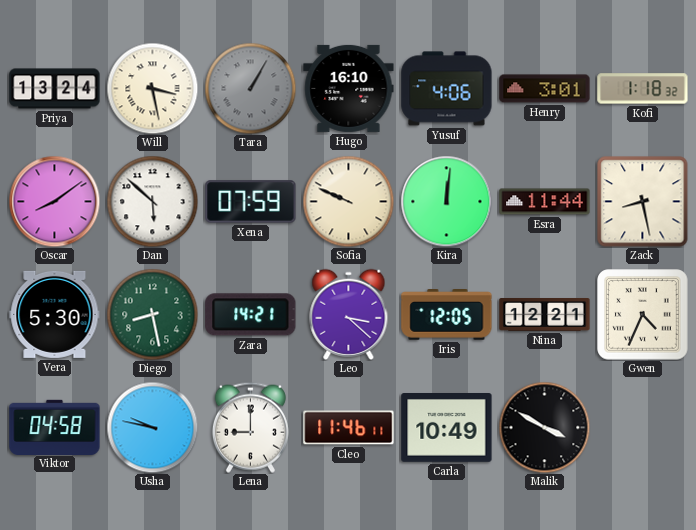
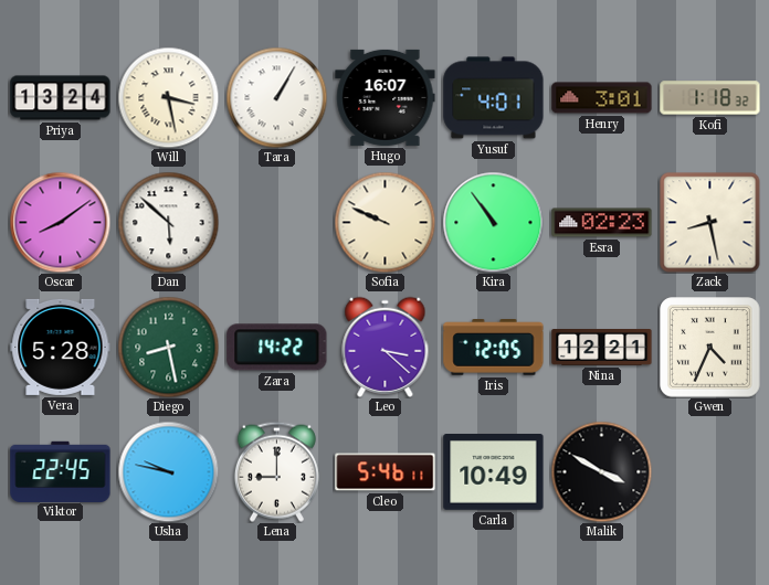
Tara dial: grey -> white
Hugo: 16:10 -> 16:07
Yusuf: 4:06 -> 4:01
Xena: 07:59 -> none
Kira: 12:01 -> 10:54
Esra: 11:44 -> 02:23
Vera: 5:30 -> 5:28
Zara: 14:21 -> 14:22
Viktor: 04:58 -> 22:45
Cleo: 11:46 -> 5:46
